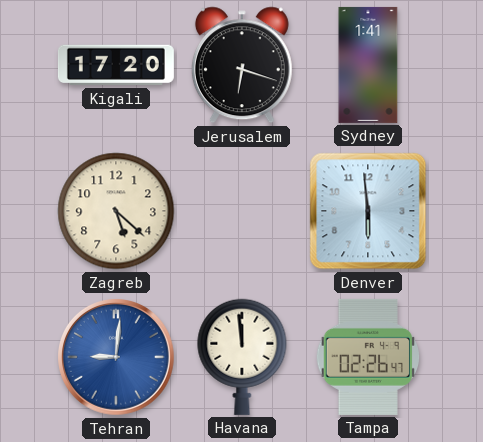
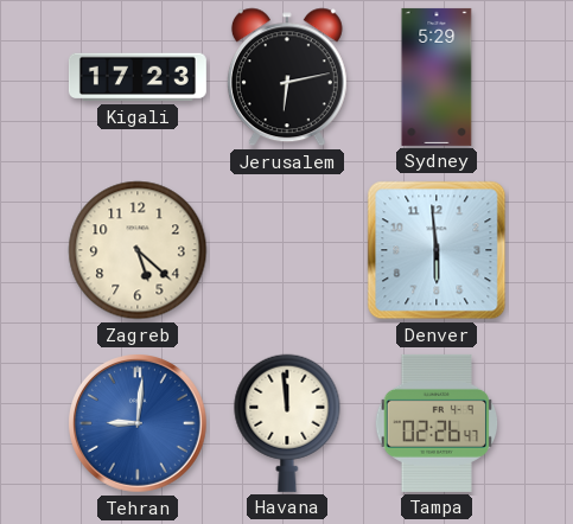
Kigali: 17:20 -> 17:23
Jerusalem: 6:18 -> 6:13
Sydney: 1:41 -> 5:29
